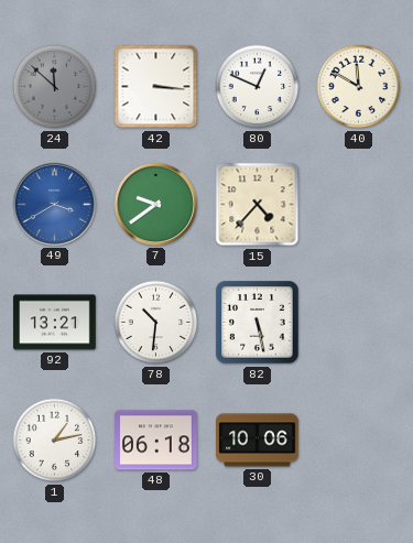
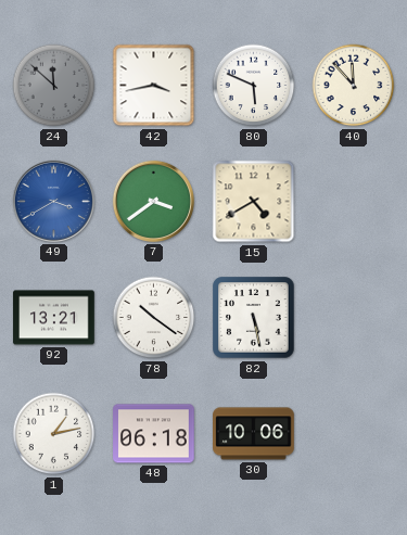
42: 3:16 -> 3:43
80: 12:49 -> 5:49
40: 11:50 -> 11:53
7: 9:39 -> 3:39
15: 4:37 -> 4:40
78: 10:31 -> 10:21
